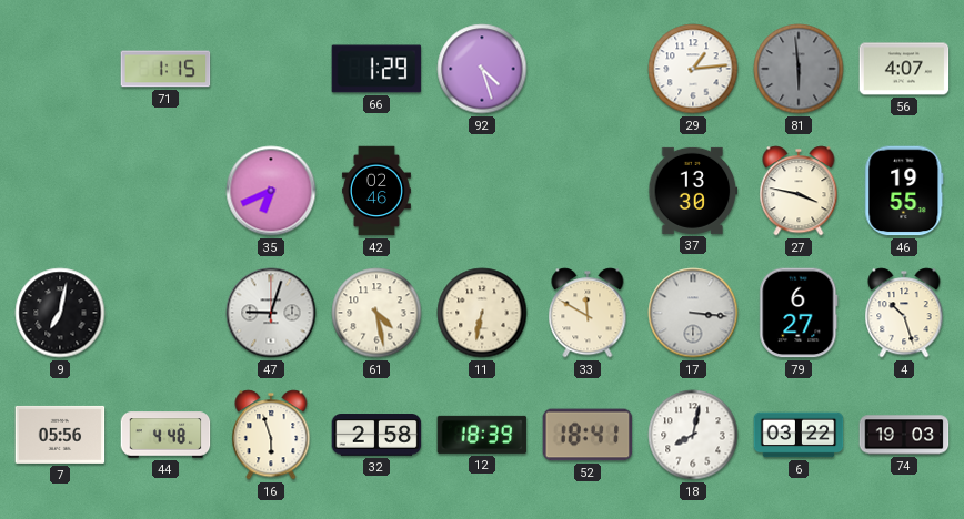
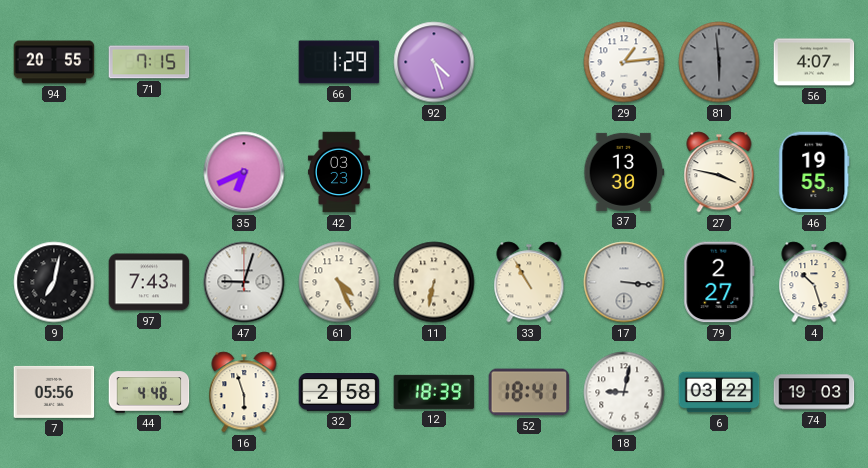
94: none -> 20:55
71: 1:15 -> 7:15
42: 02:46 -> 03:23
97: none -> 7:43
61: 4:28 -> 4:26
33: 11:50 -> 10:55
79: 6:27 -> 2:27
18: 8:02 -> 9:02
